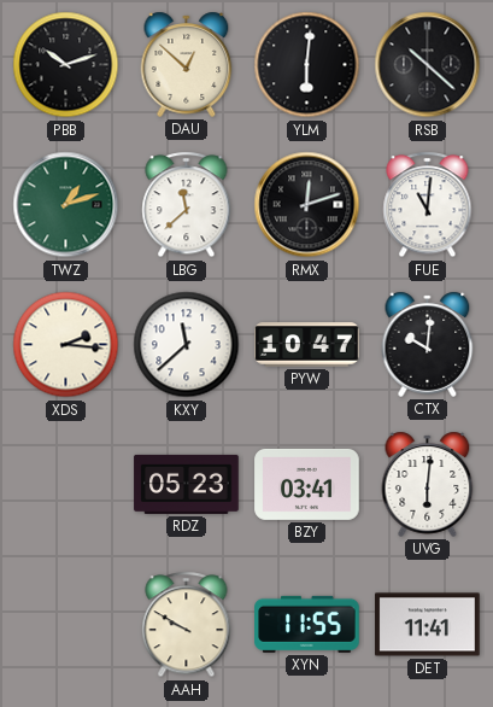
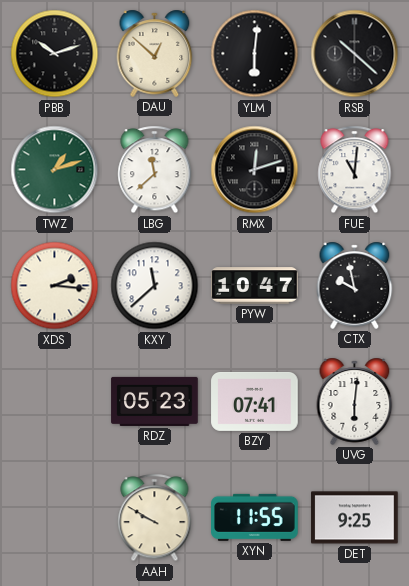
CTX: 10:01 -> 9:58
BZY: 03:41 -> 07:41
DET: 11:41 -> 9:25
